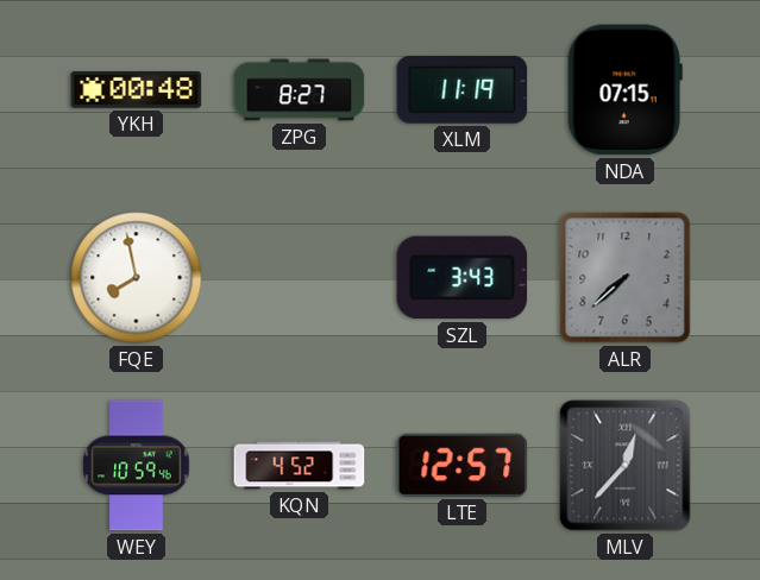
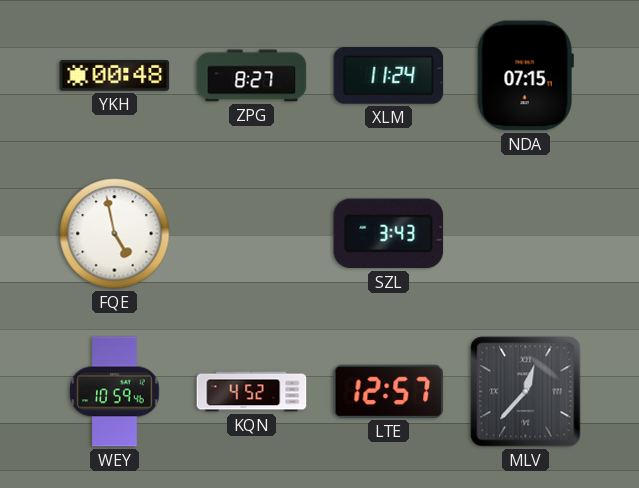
XLM: 11:19 -> 11:24
FQE: 7:58 -> 4:58
ALR: 7:38 -> none
